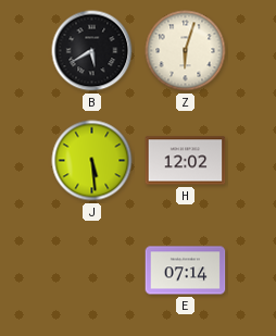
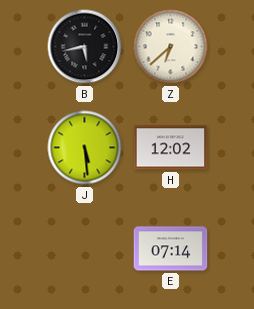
B: 5:40 -> 5:43
Z: 6:03 -> 6:38
